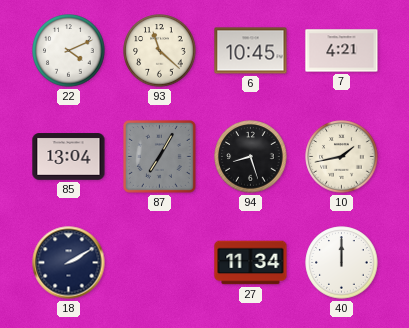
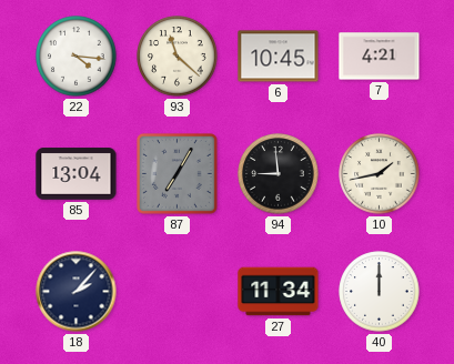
22: 4:11 -> 4:16
94: 8:27 -> 8:59
18: 2:10 -> 2:07
